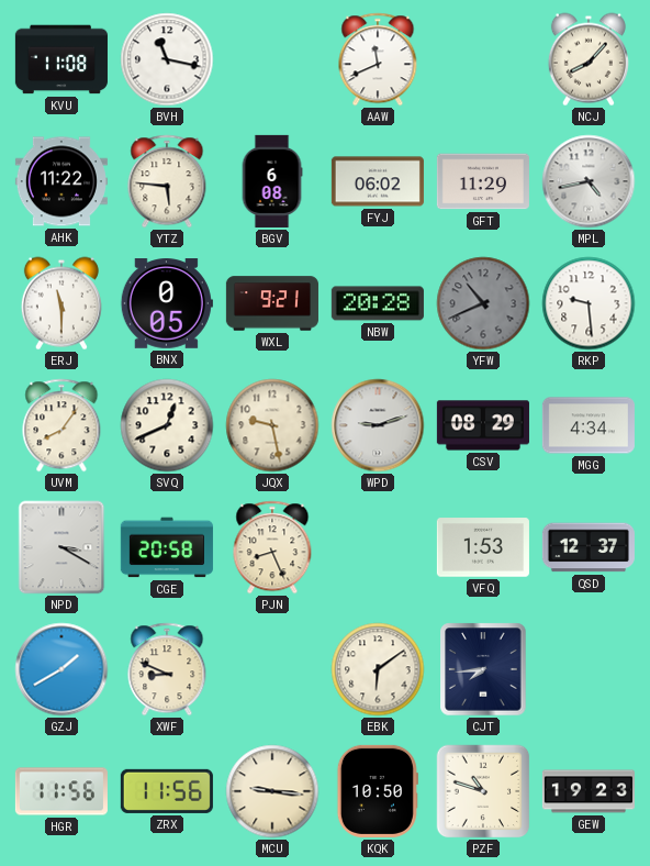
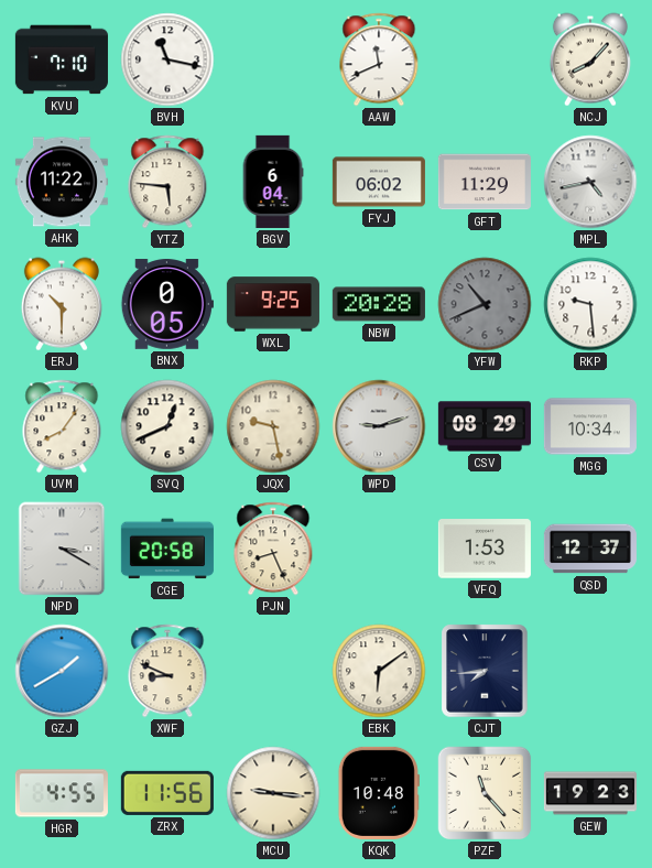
KVU: 11:08 -> 7:10
BGV: 6:08 -> 6:04
ERJ: 11:30 -> 10:30
WXL: 9:21 -> 9:25
MGG: 4:34 -> 10:34
HGR: 11:56 -> 4:55
KQK: 10:50 -> 10:48
PZF: 10:48 -> 11:23
